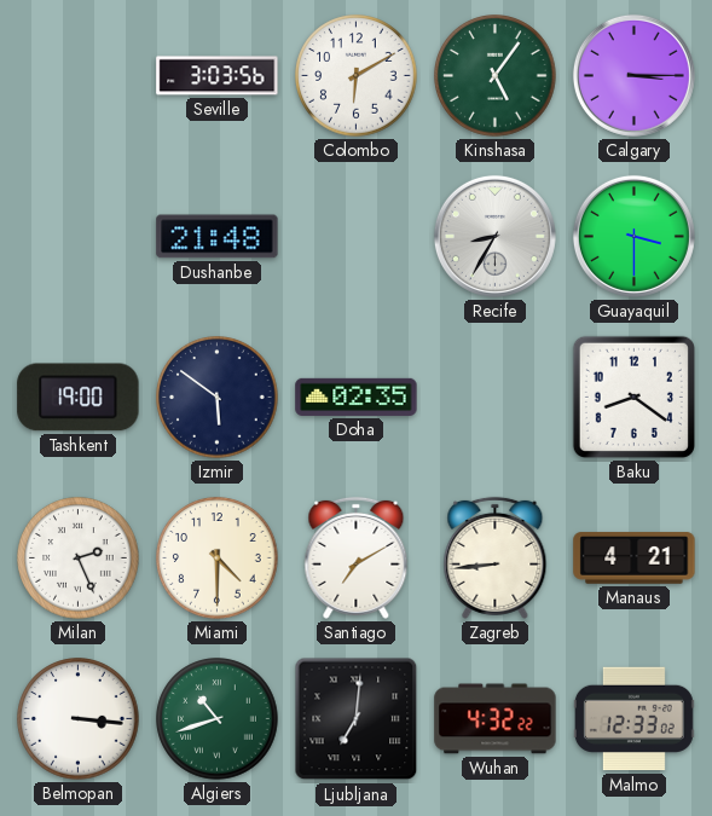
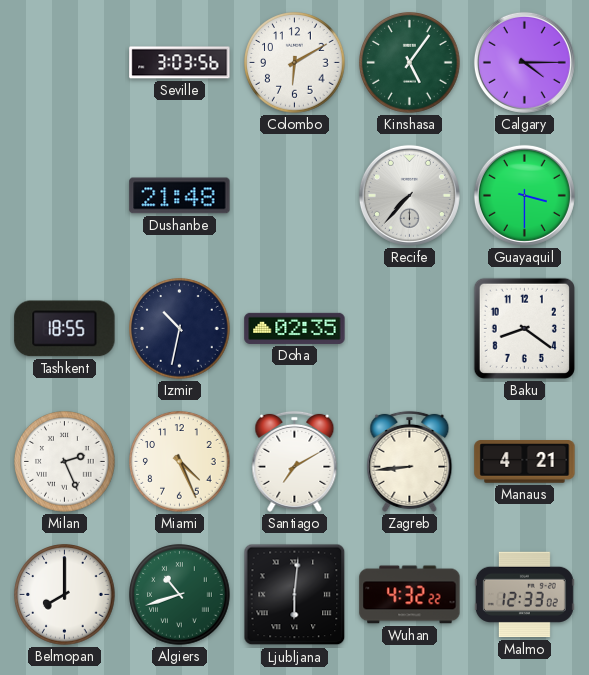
Calgary: 3:15 -> 4:15
Recife: 8:35 -> 7:37
Tashkent: 19:00 -> 18:55
Izmir: 5:51 -> 10:32
Miami: 4:30 -> 4:26
Belmopan: 3:16 -> 8:00
Ljubljana: 7:01 -> 6:01
